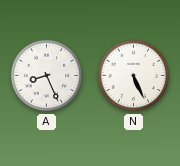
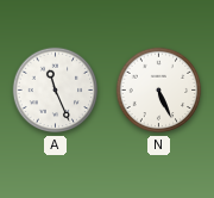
A: 8:26 -> 11:26
